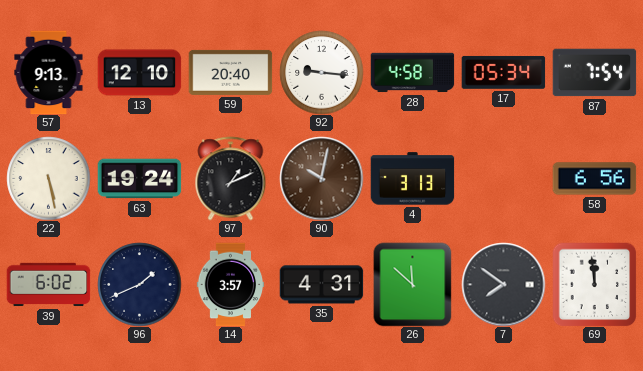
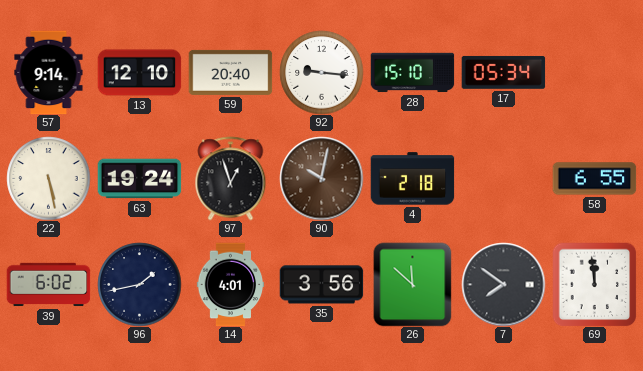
57: 9:13 -> 9:14
28: 4:58 -> 15:10
87: 7:54 -> none
97: 1:11 -> 12:57
4: 3:13 -> 2:18
58: 6:56 -> 6:55
96: 1:41 -> 1:43
14: 3:57 -> 4:01
35: 4:31 -> 3:56
